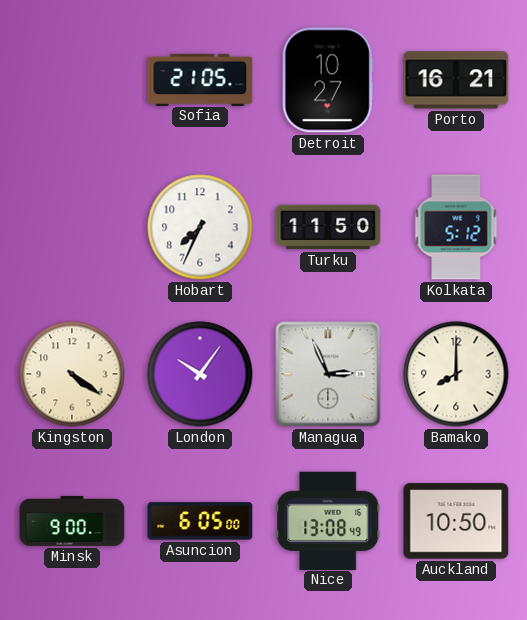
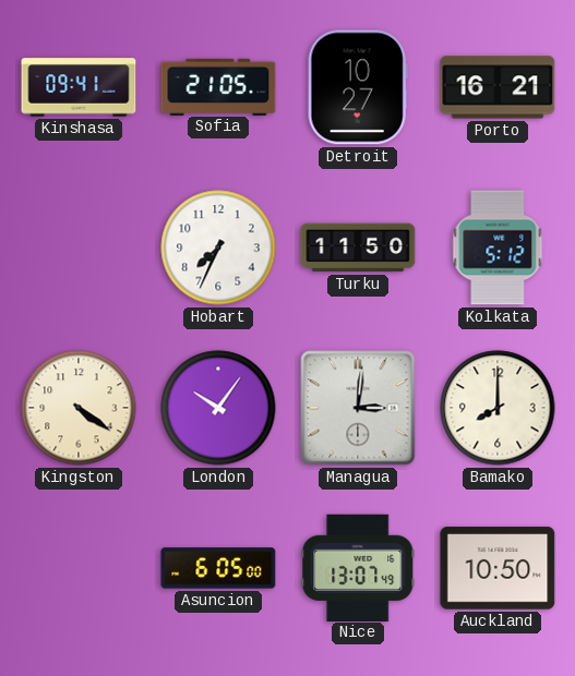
Kinshasa: none -> 09:41
Managua: 2:56 -> 3:01
Minsk: 9:00 -> none
Nice: 13:08 -> 13:07
